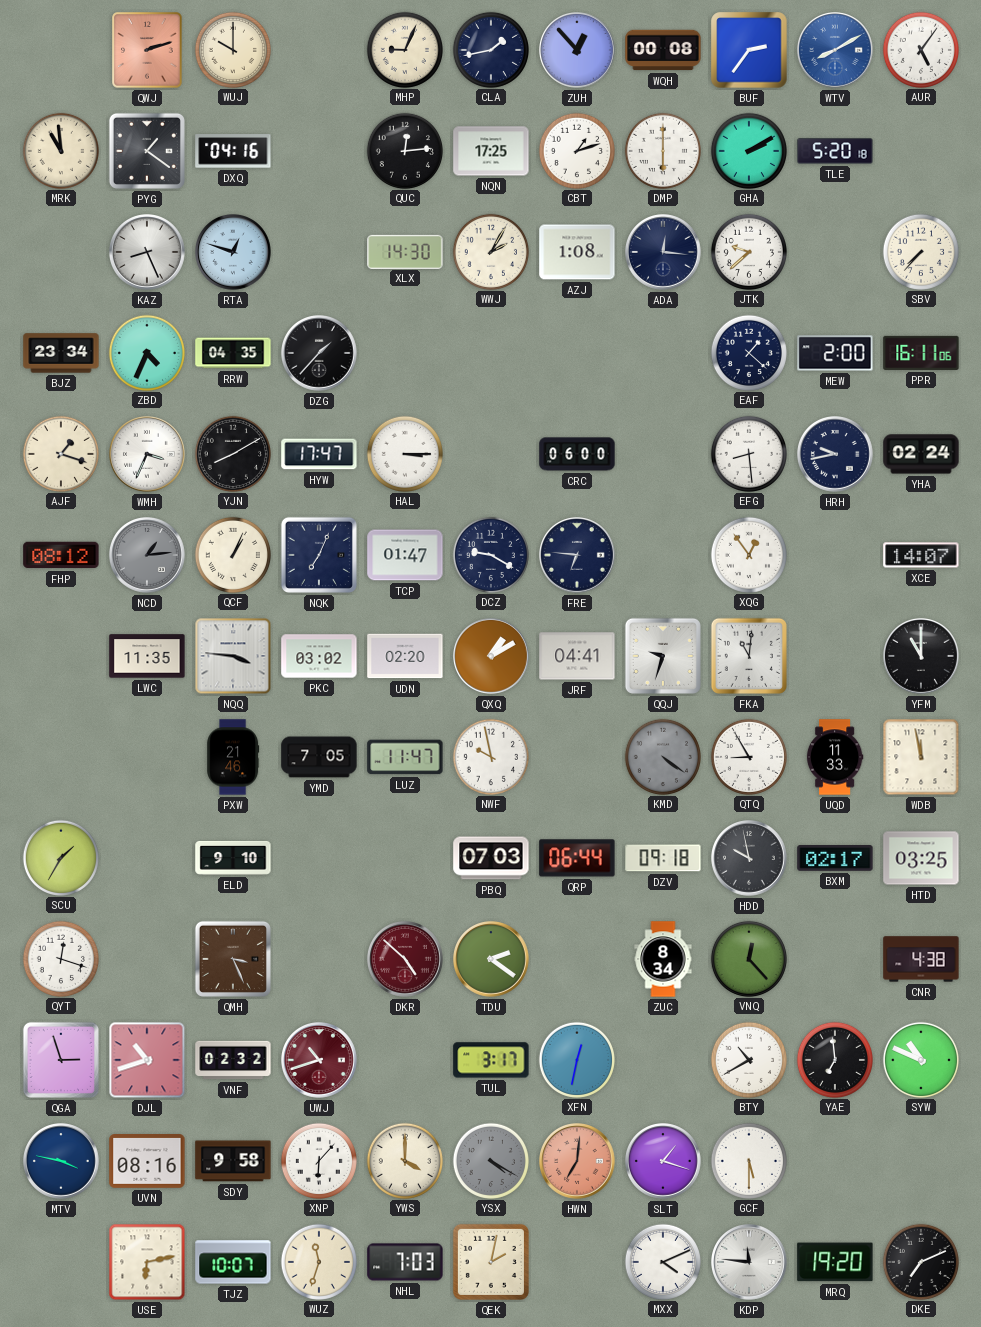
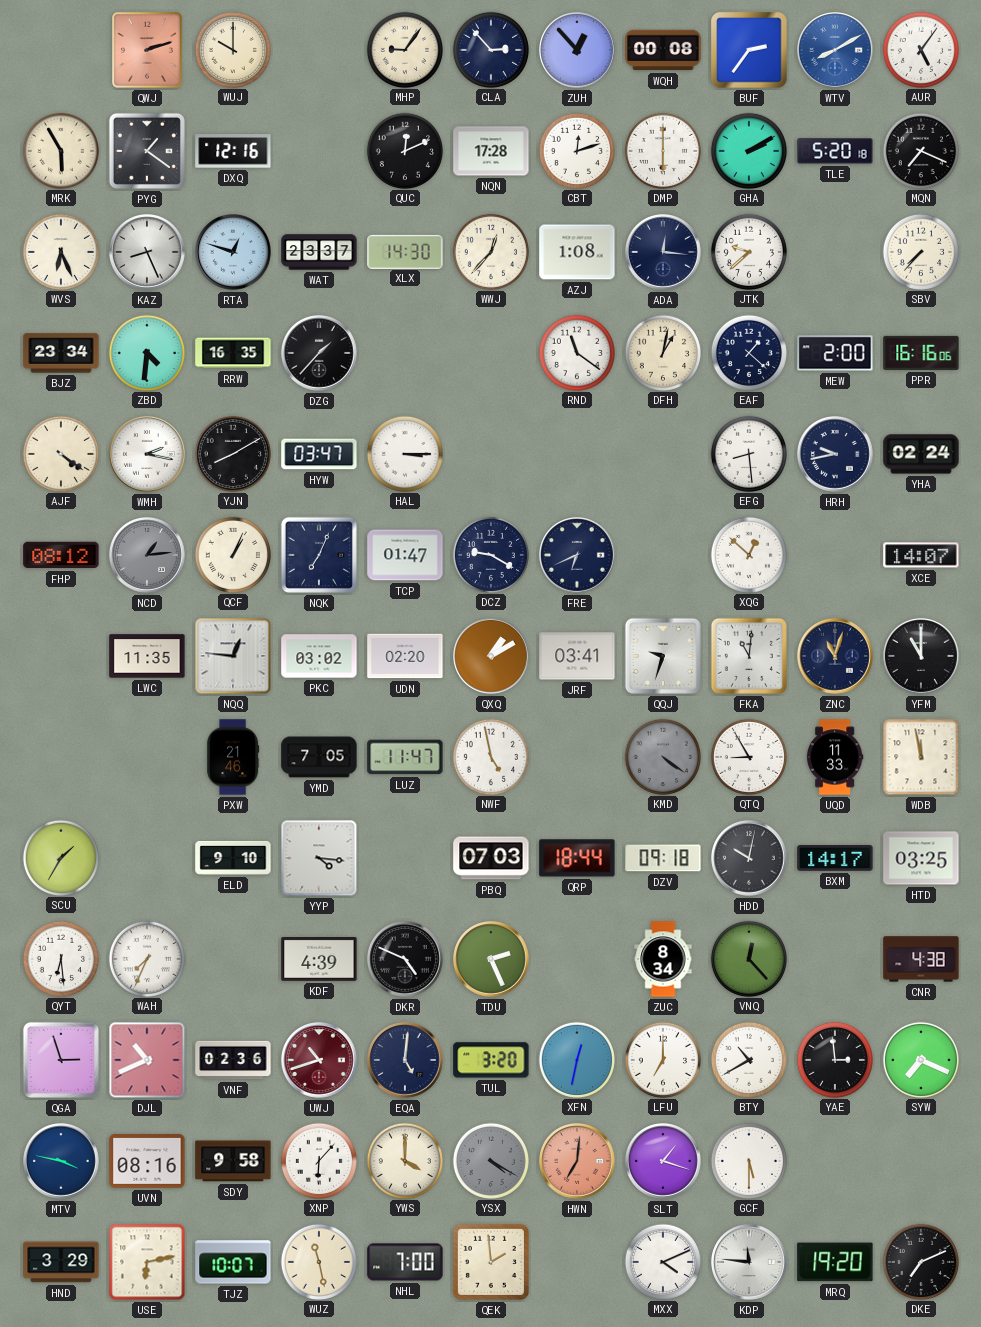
MHP: 9:04 -> 9:06
CLA: 1:43 -> 2:53
MRK: 10:59 -> 5:55
DXQ: 04:16 -> 12:16
QUC: 12:14 -> 12:11
NQN: 17:25 -> 17:28
CBT: 1:12 -> 12:12
MQN: none -> 7:19
WVS: none -> 6:26
WAT: none -> 23:37
WWJ: 2:05 -> 12:37
ZBD: 4:34 -> 4:31
RRW: 04:35 -> 16:35
RND: none -> 11:21
DFH: none -> 1:02
PPR: 16:11 -> 16:16
AJF: 1:18 -> 4:21
WMH: 3:34 -> 2:17
HYW: 17:47 -> 03:47
CRC: 06:00 -> none
FRE: 6:46 -> 6:41
XQG: 12:54 -> 12:52
NQQ: 3:46 -> 12:46
JRF: 04:41 -> 03:41
ZNC: none -> 11:03
NWF: 9:58 -> 4:58
YYP: none -> 4:16
QRP: 06:44 -> 18:44
HDD: 9:58 -> 10:02
BXM: 02:17 -> 14:17
QYT: 12:18 -> 6:29
WAH: none -> 7:34
QMH: 3:26 -> none
KDF: none -> 4:39
DKR: 4:52 -> 4:49
DKR dial: burgundy -> black
TDU: 2:21 -> 2:26
DJL: 10:42 -> 10:41
VNF: 02:32 -> 02:36
EQA: none -> 5:01
TUL: 3:17 -> 3:20
LFU: none -> 7:00
YAE: 6:59 -> 2:59
SYW: 10:49 -> 7:19
HND: none -> 3:29
WUZ: 11:33 -> 11:28
NHL: 7:03 -> 7:00
QEK: 2:02 -> 1:59
